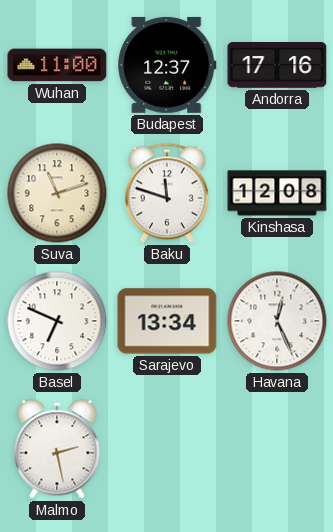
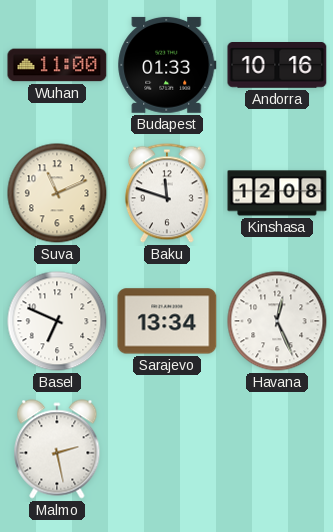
Budapest: 12:37 -> 01:33
Andorra: 17:16 -> 10:16
Suva: 11:12 -> 11:11
